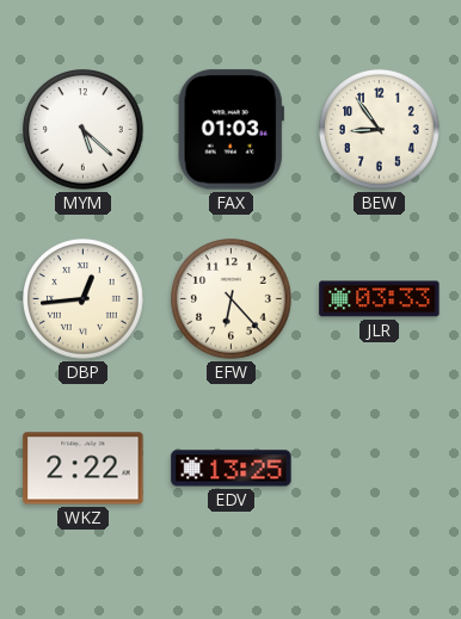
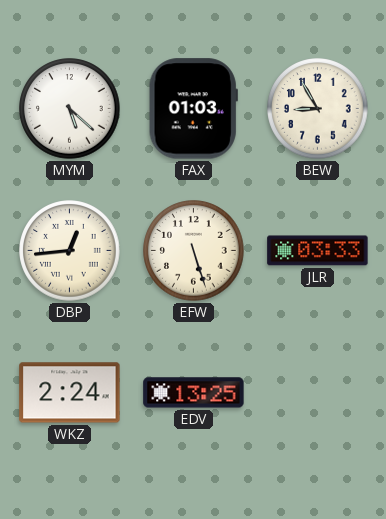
BEW: 8:54 -> 8:55
EFW: 6:23 -> 5:27
WKZ: 2:22 -> 2:24
